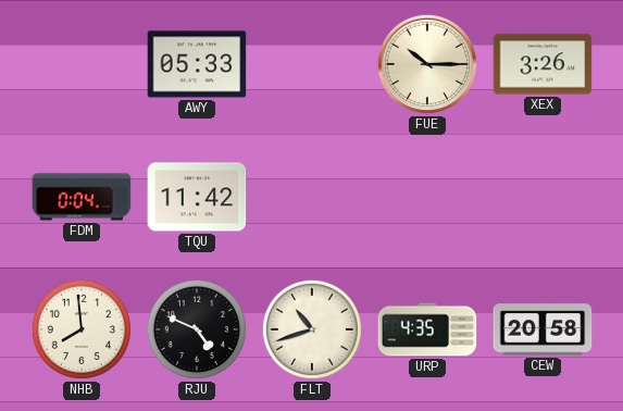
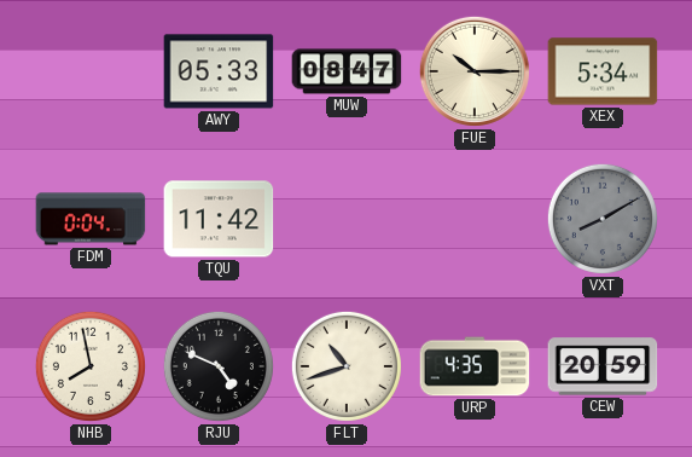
MUW: none -> 08:47
XEX: 3:26 -> 5:34
VXT: none -> 8:10
NHB: 7:59 -> 7:58
CEW: 20:58 -> 20:59
